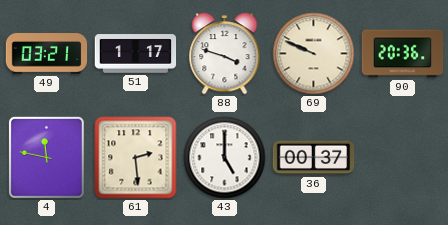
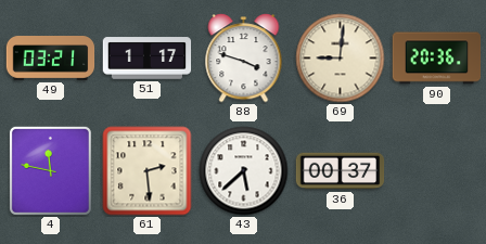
69: 9:49 -> 9:01
43: 5:00 -> 5:38
